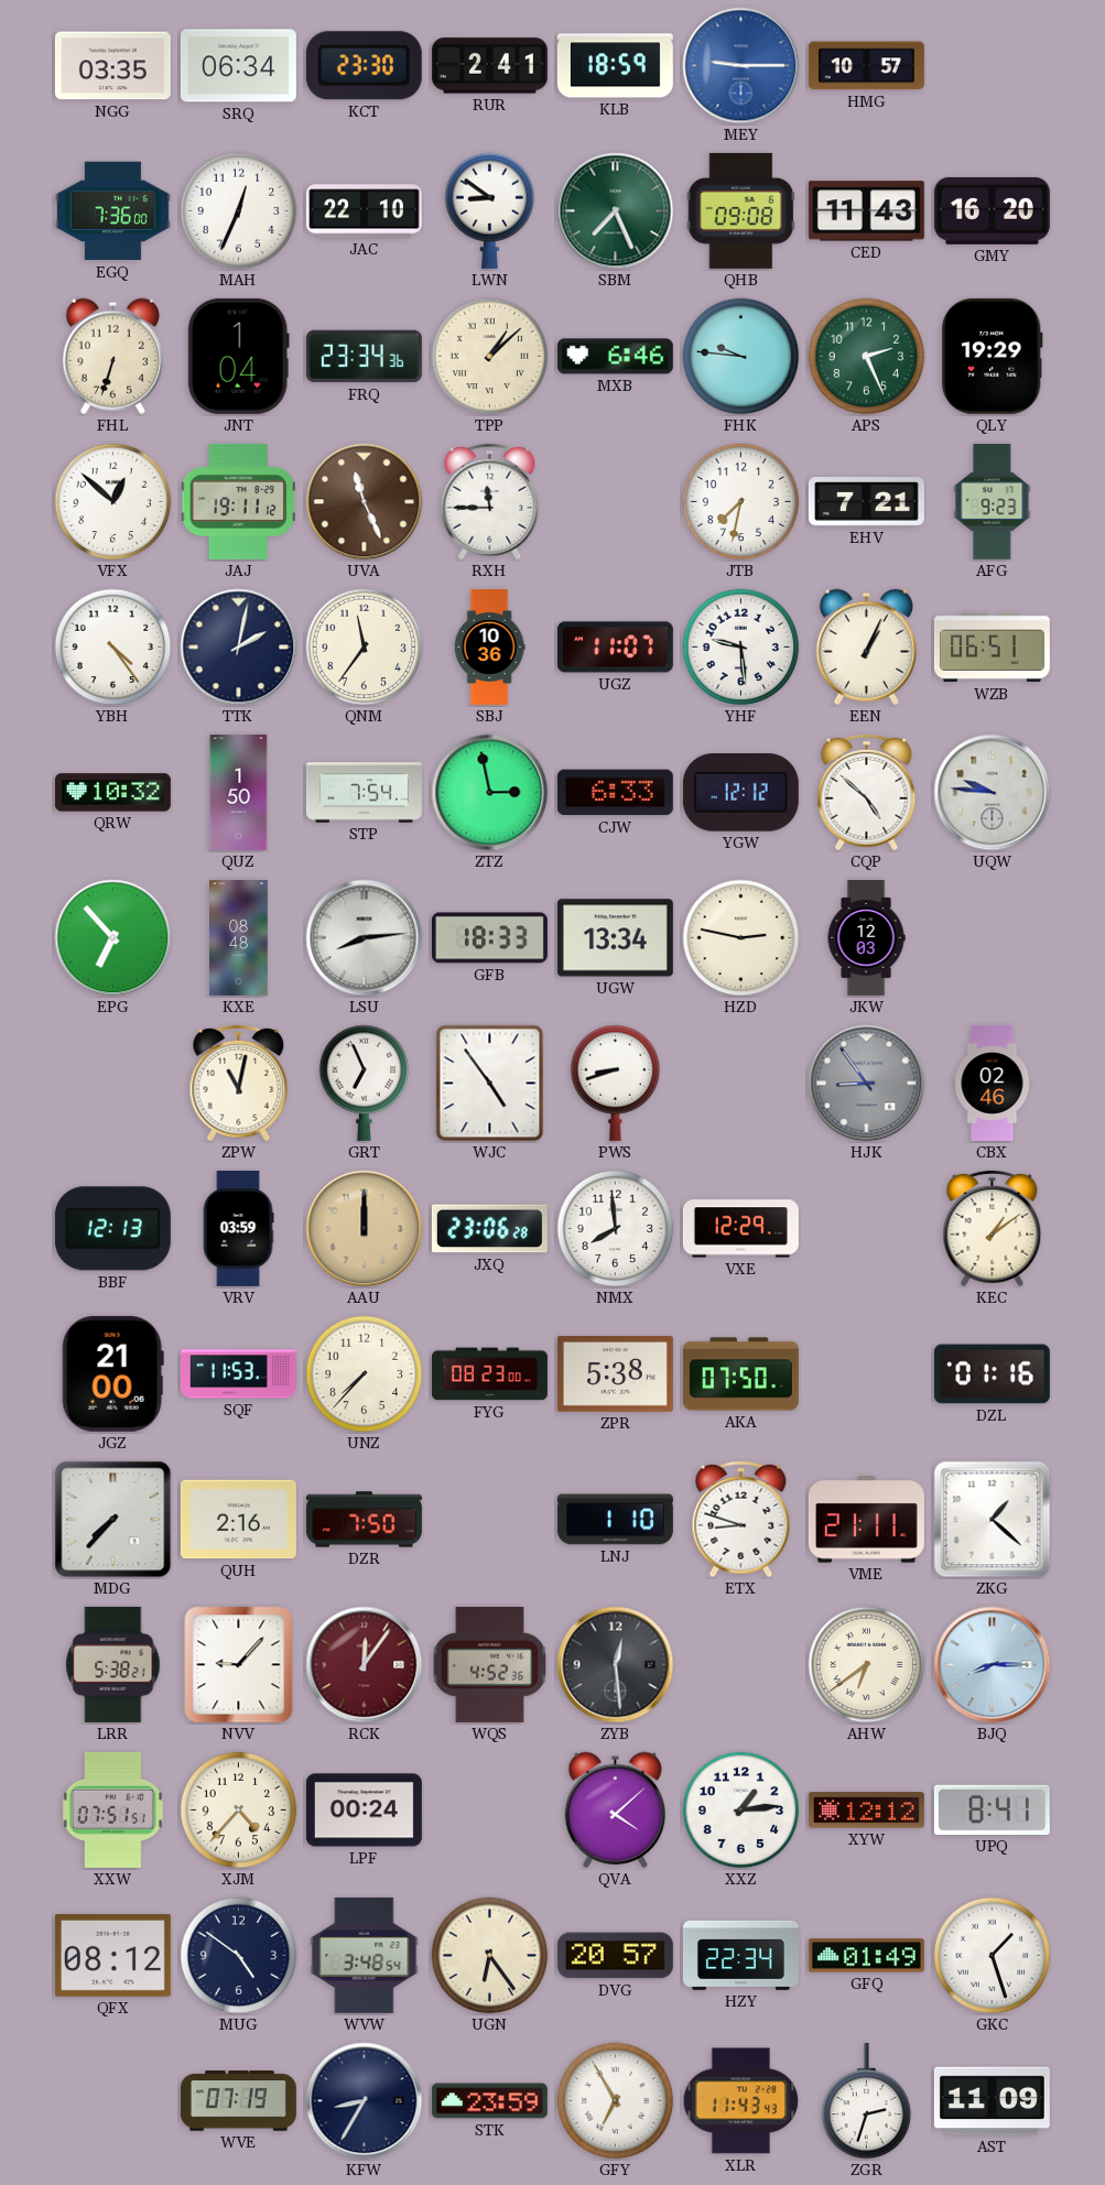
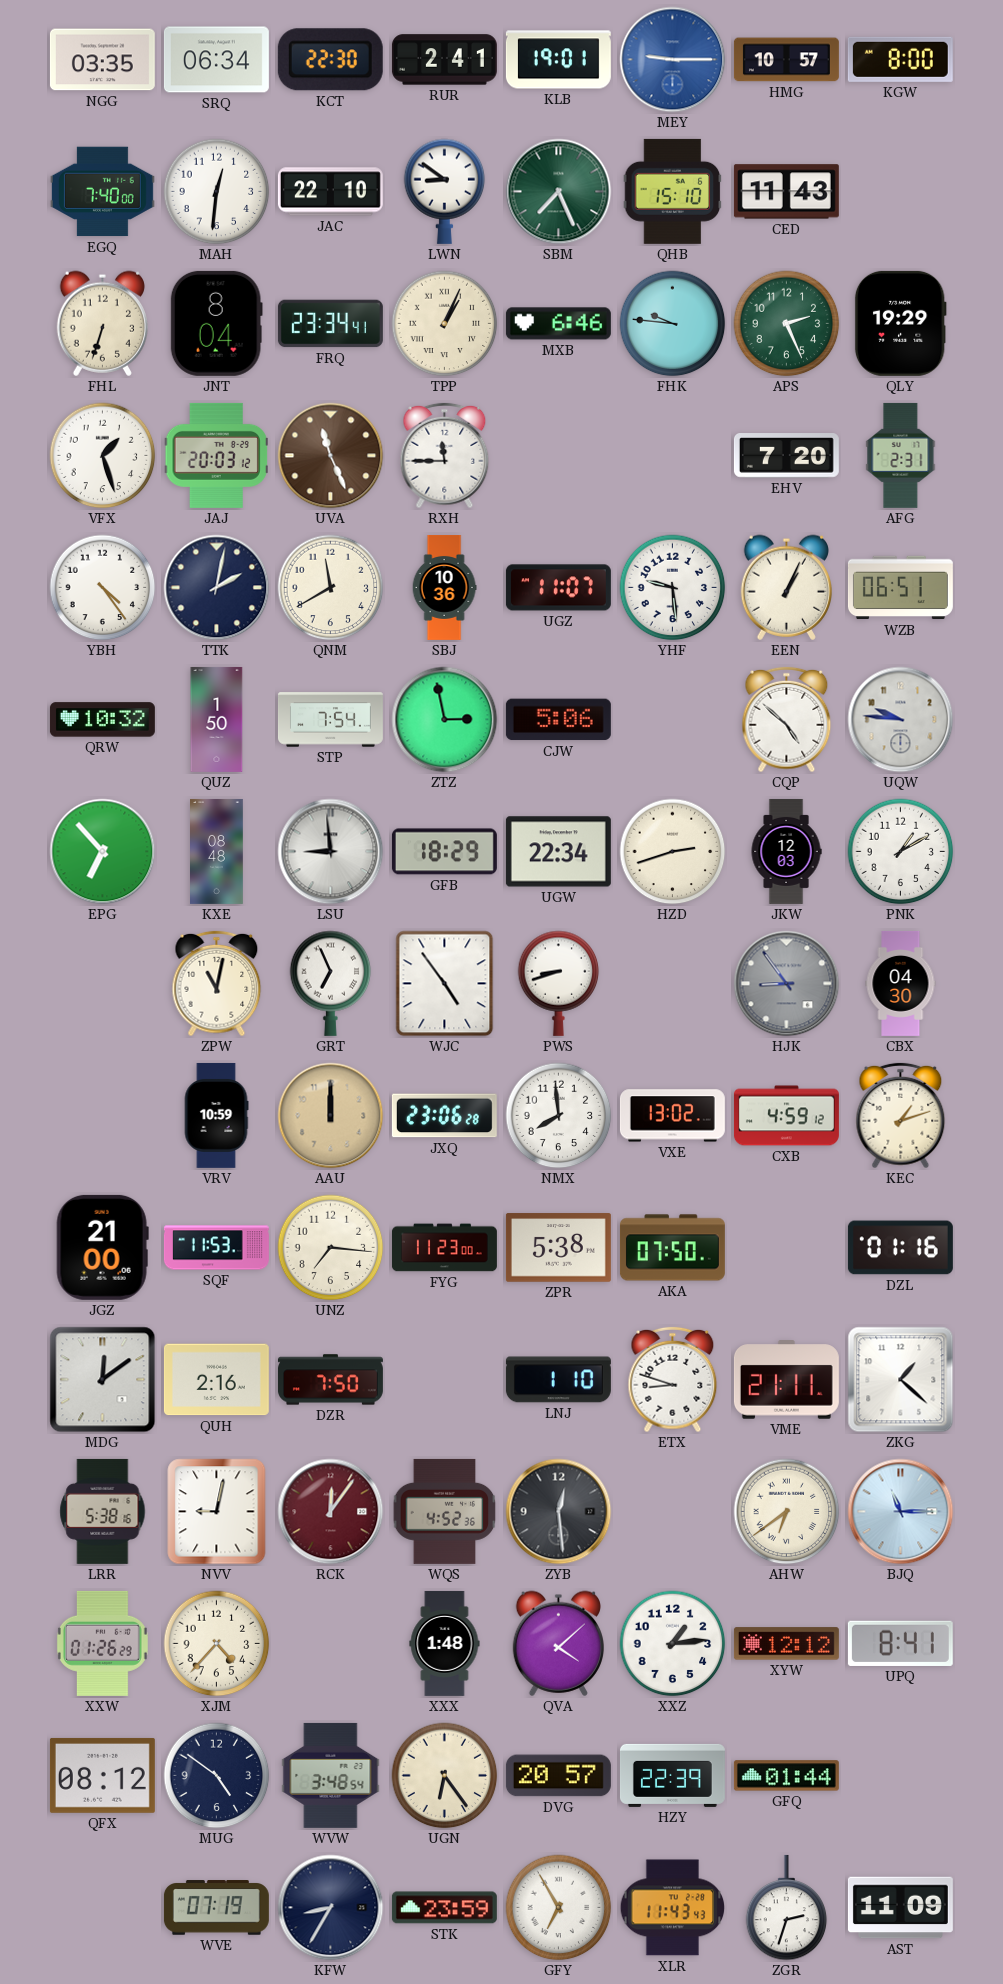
KCT: 23:30 -> 22:30
KLB: 18:59 -> 19:01
KGW: none -> 8:00
EGQ: 7:36 -> 7:40
MAH: 12:34 -> 12:31
QHB: 09:08 -> 15:10
GMY: 16:20 -> none
JNT: 1:04 -> 8:04
FRQ: 23:34:36 -> 23:34:41
TPP: 1:08 -> 1:04
VFX: 12:52 -> 1:27
JAJ: 19:11 -> 20:03
JTB: 7:32 -> none
EHV: 7:21 -> 7:20
AFG: 9:23 -> 2:31
QNM: 11:36 -> 11:40
CJW: 6:33 -> 5:06
YGW: 12:12 -> none
LSU: 8:14 -> 8:59
GFB: 18:33 -> 18:29
UGW: 13:34 -> 22:34
HZD: 2:47 -> 2:42
PNK: none -> 1:10
CBX: 02:46 -> 04:30
BBF: 12:13 -> none
VRV: 03:59 -> 10:59
VXE: 12:29 -> 13:02
CXB: none -> 4:59
KEC: 1:09 -> 1:12
UNZ: 7:37 -> 7:16
FYG: 08:23 -> 11:23
MDG: 7:37 -> 12:09
LRR: 5:38:21 -> 5:38:16
NVV: 9:07 -> 9:02
BJQ: 8:15 -> 11:15
XXW: 07:51 -> 01:26
LPF: 00:24 -> none
XXX: none -> 1:48
HZY: 22:34 -> 22:39
GFQ: 01:49 -> 01:44
GKC: 1:27 -> none
